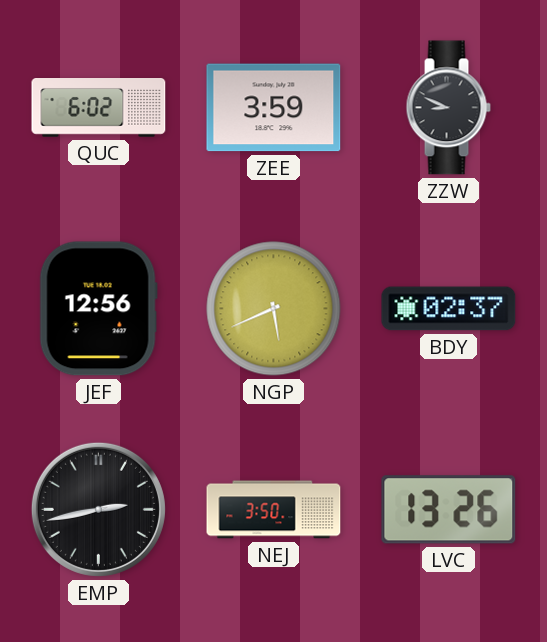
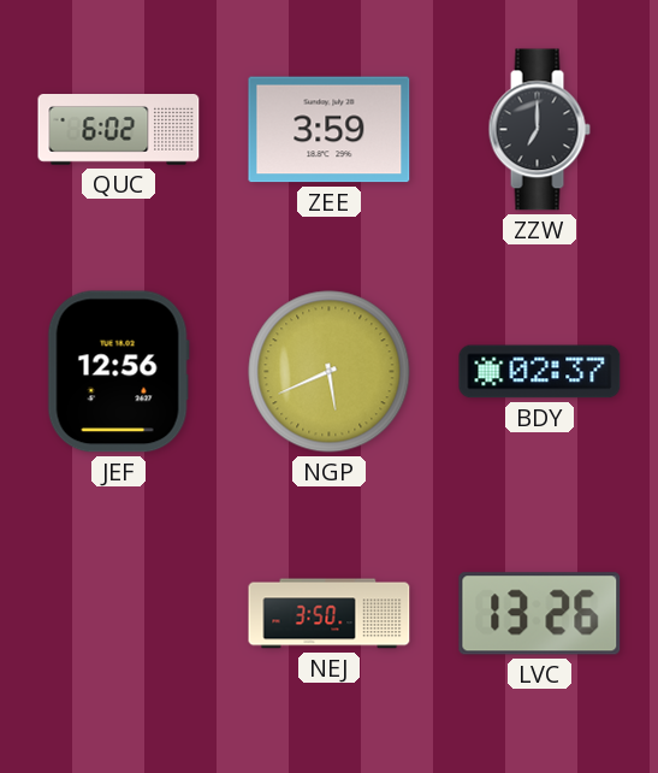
ZZW: 8:49 -> 7:00
EMP: 2:43 -> none
